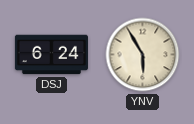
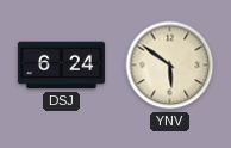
YNV: 5:55 -> 5:51
